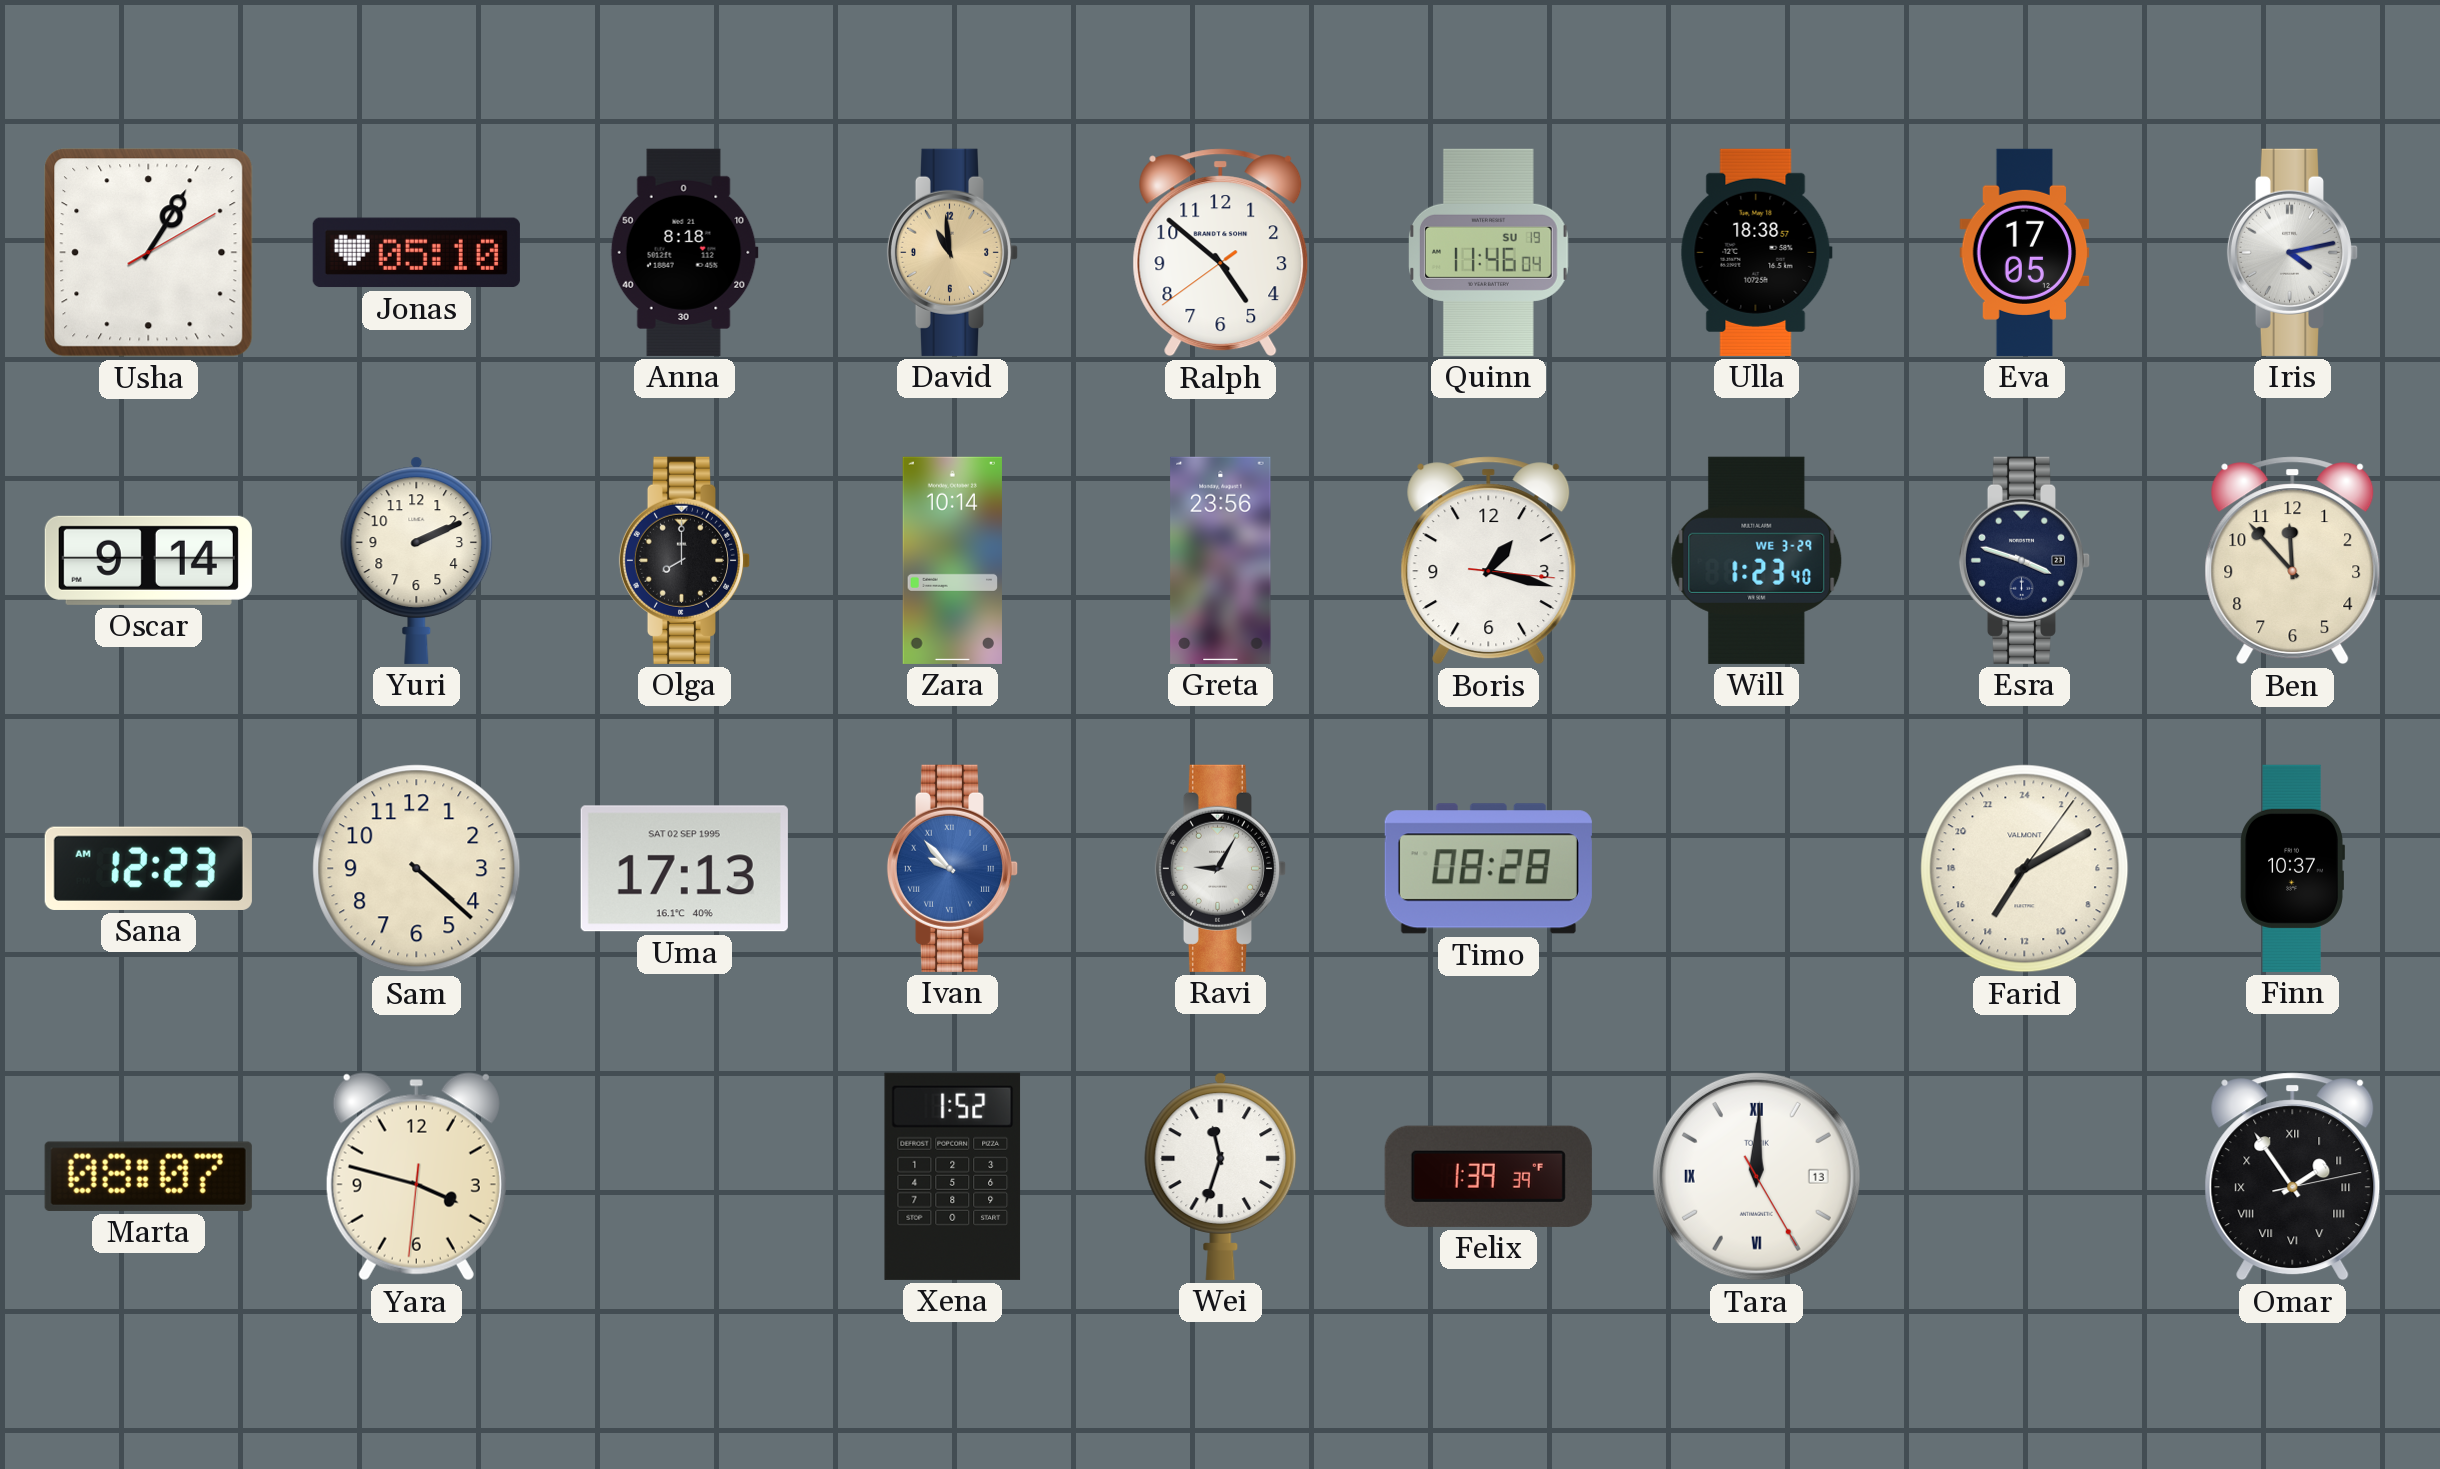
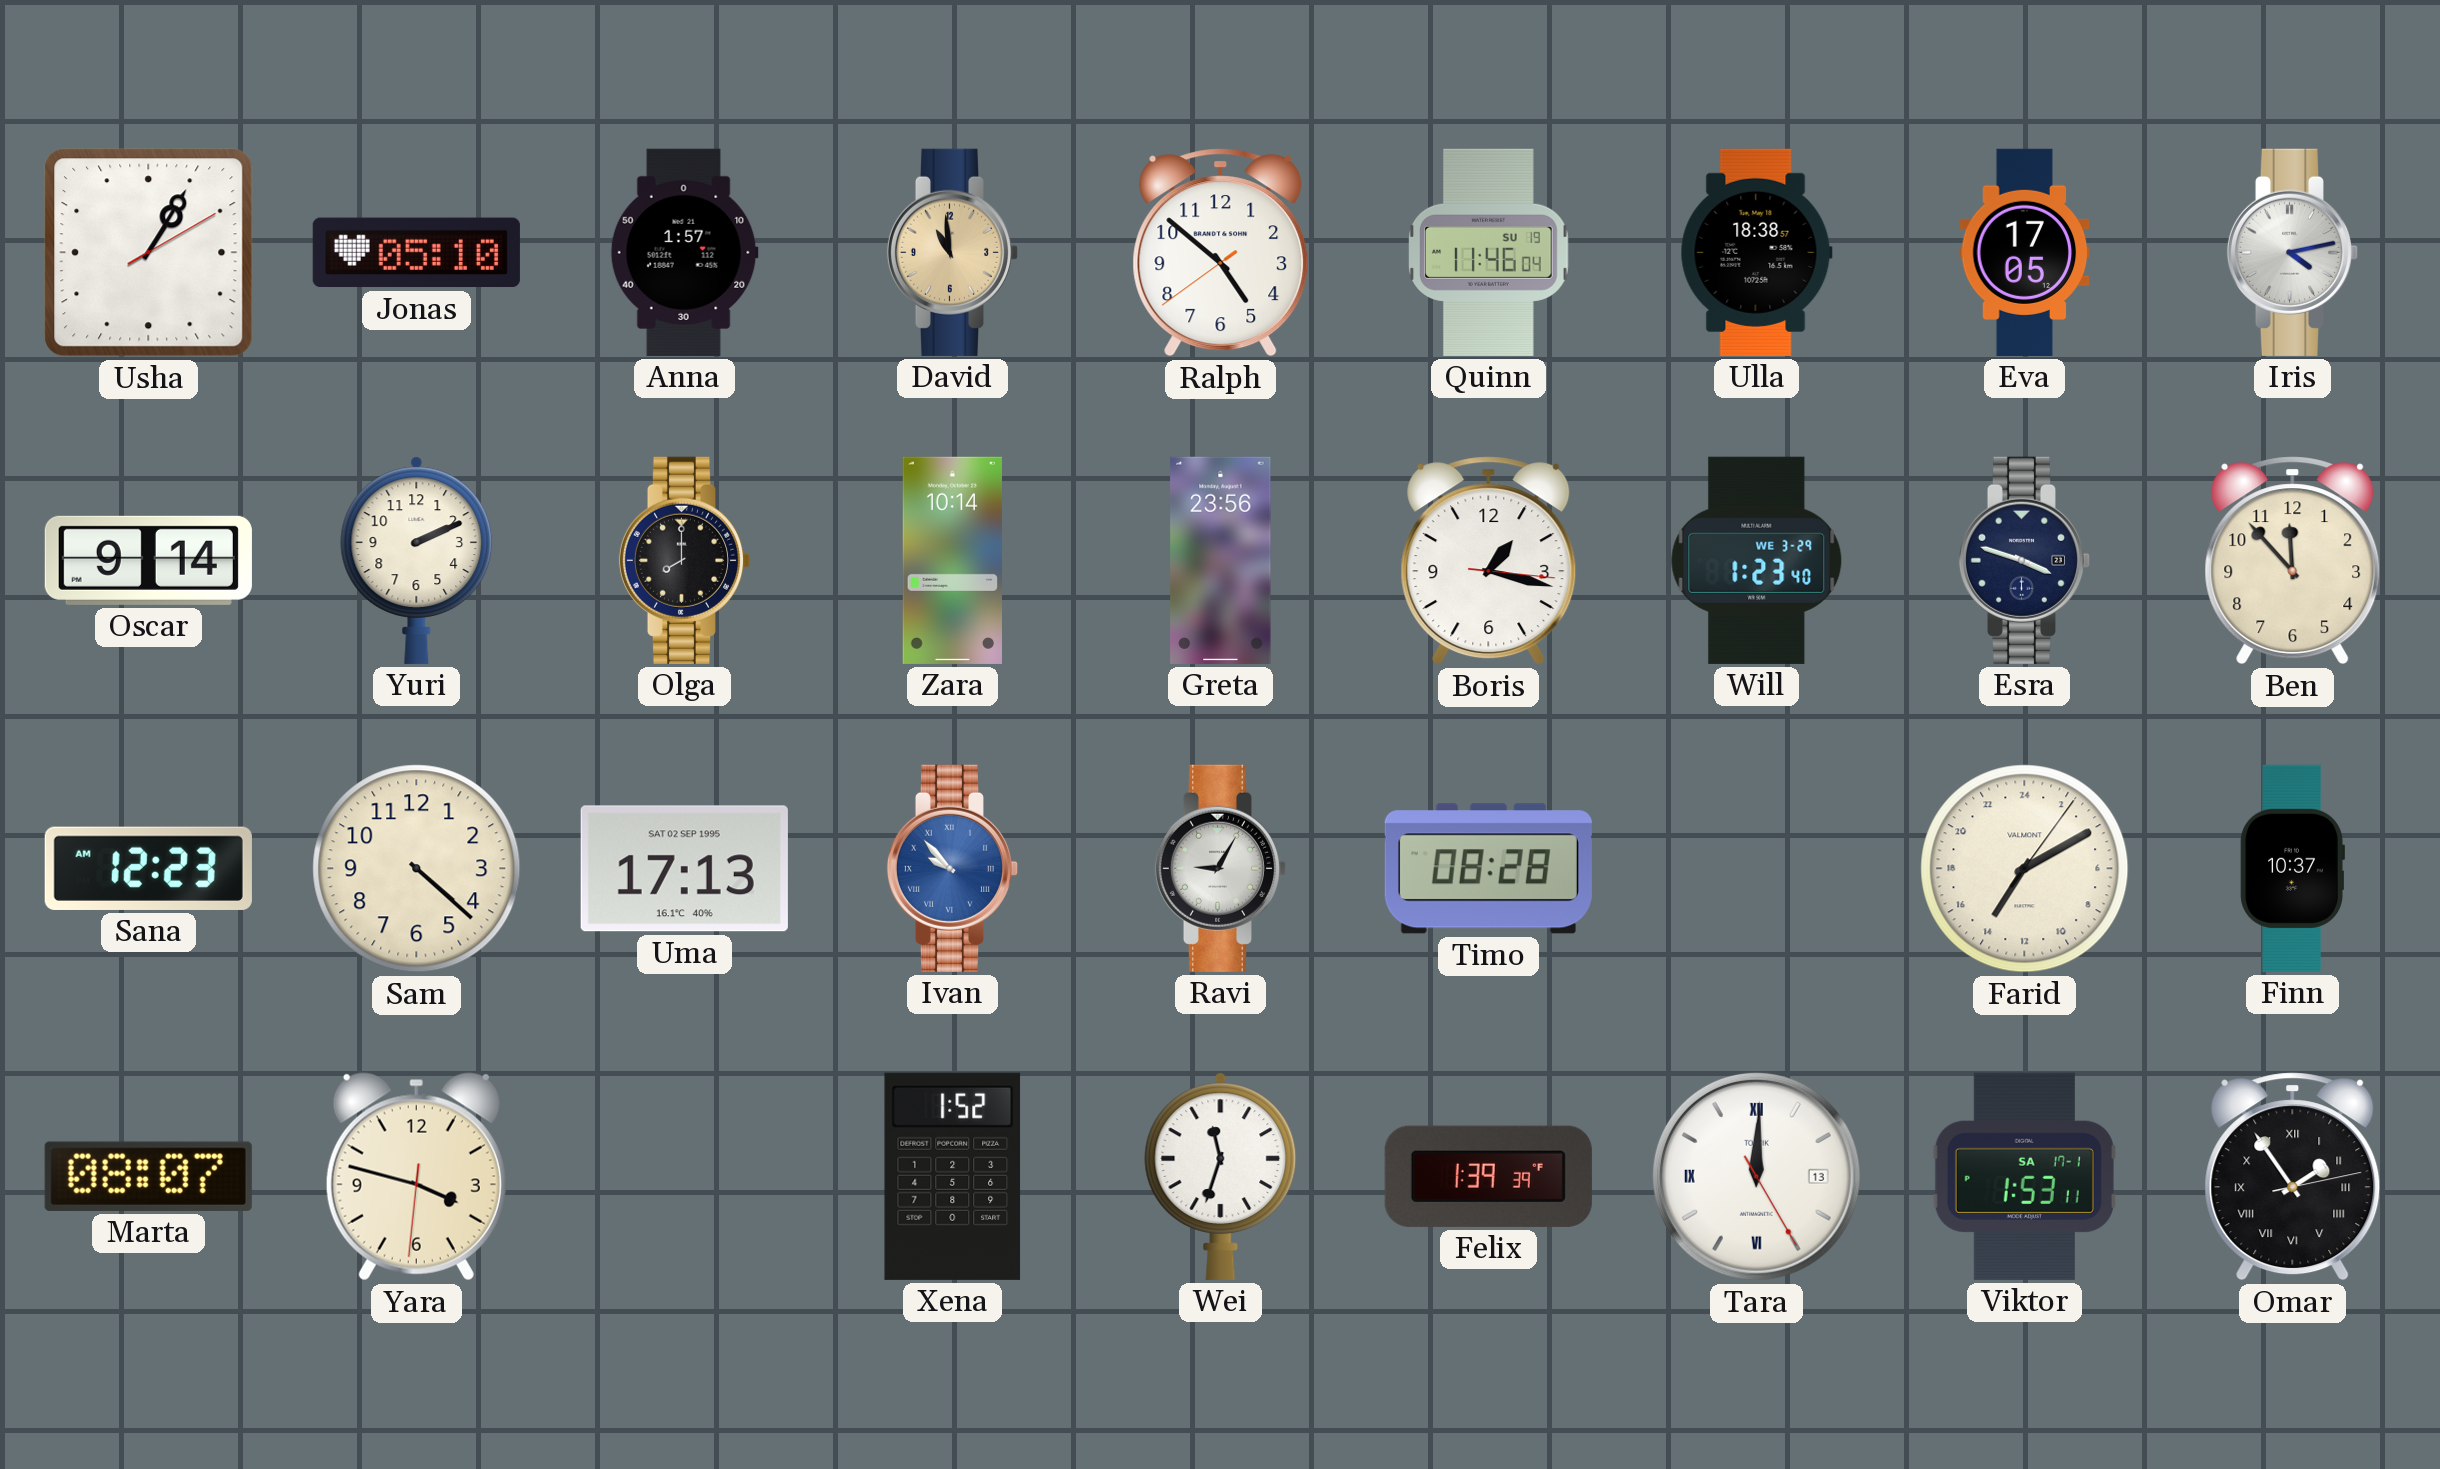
Anna: 8:18 -> 1:57
Viktor: none -> 1:53
